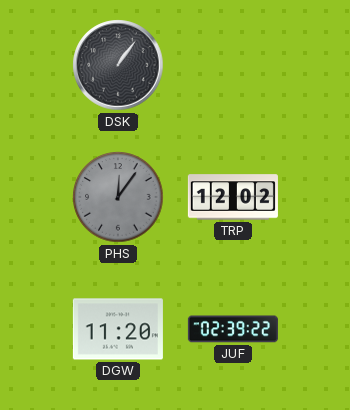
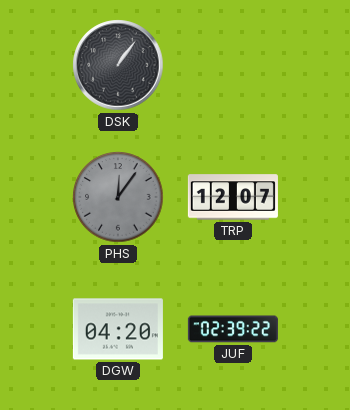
TRP: 12:02 -> 12:07
DGW: 11:20 -> 04:20
